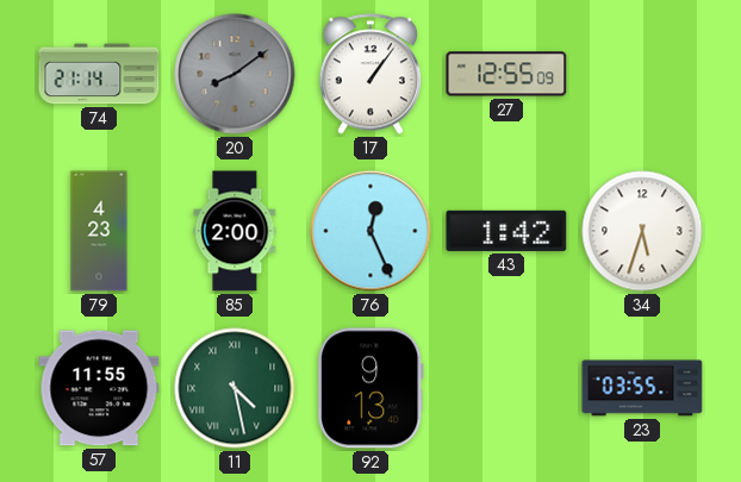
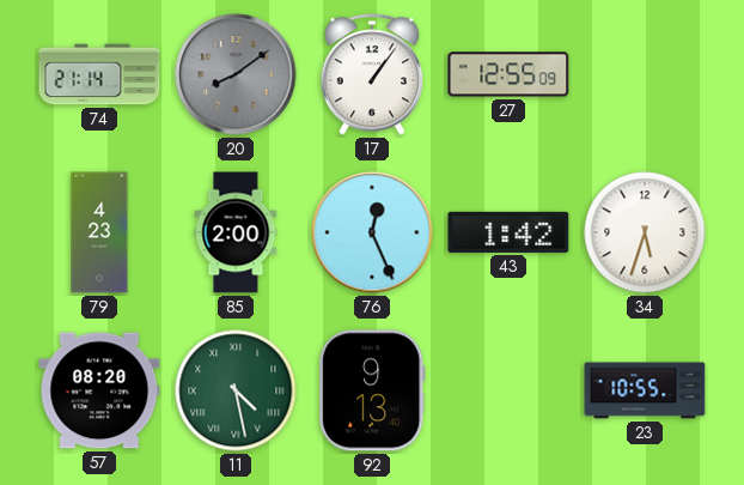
57: 11:55 -> 08:20
23: 03:55 -> 10:55
